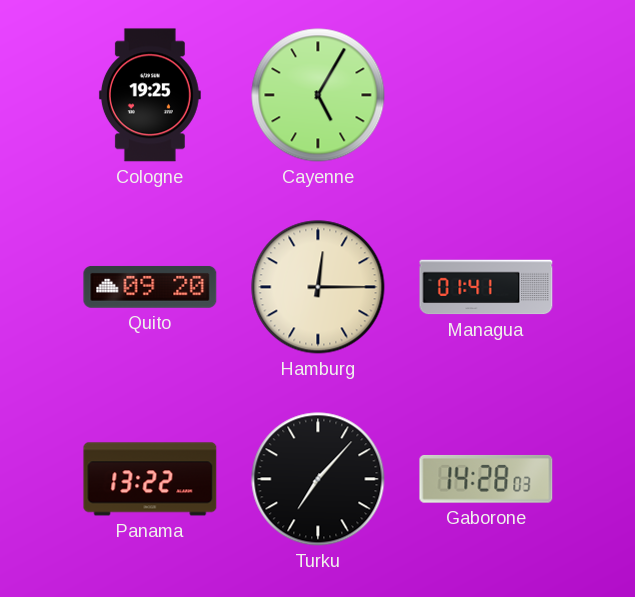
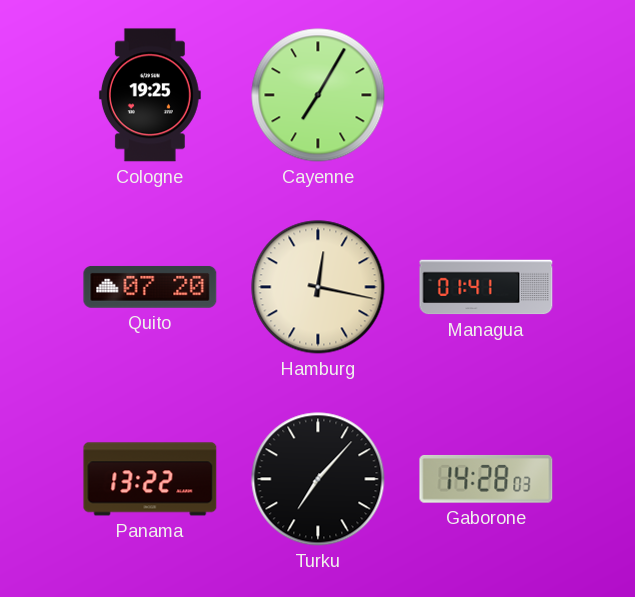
Cayenne: 5:05 -> 7:05
Quito: 09:20 -> 07:20
Hamburg: 12:15 -> 12:17
